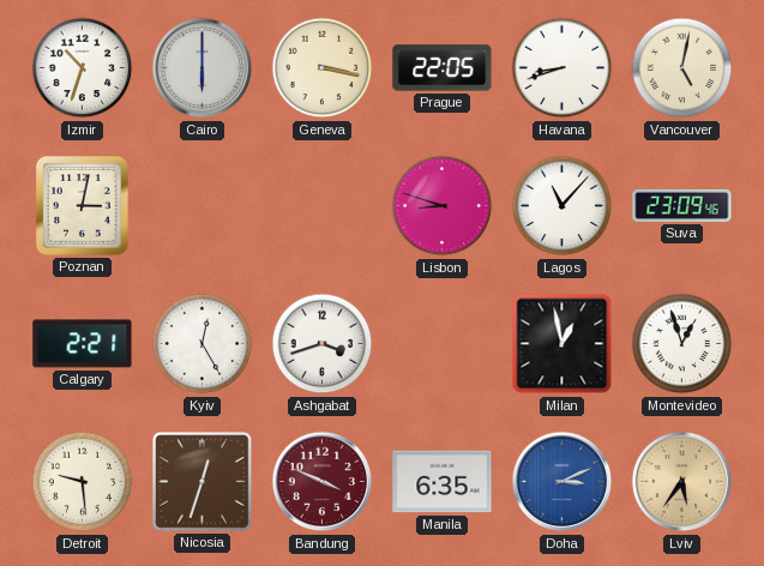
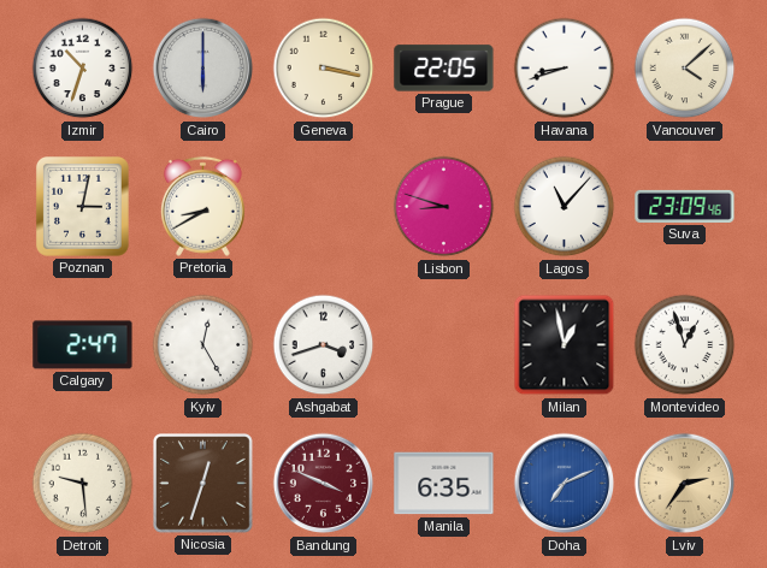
Vancouver: 5:02 -> 4:08
Pretoria: none -> 8:40
Calgary: 2:21 -> 2:47
Doha: 3:11 -> 7:11
Lviv: 5:36 -> 2:36
